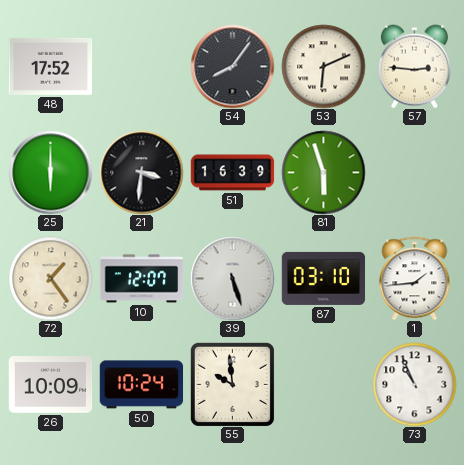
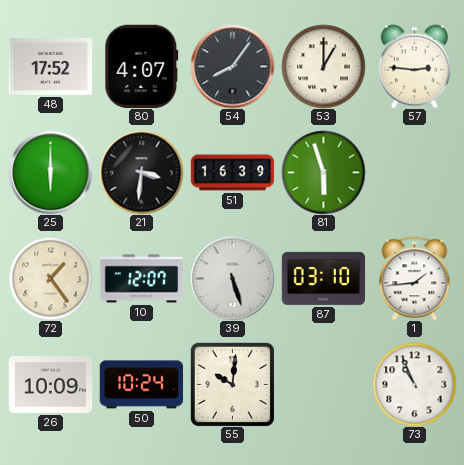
80: none -> 4:07
53: 6:11 -> 1:00
55: 9:59 -> 10:01
